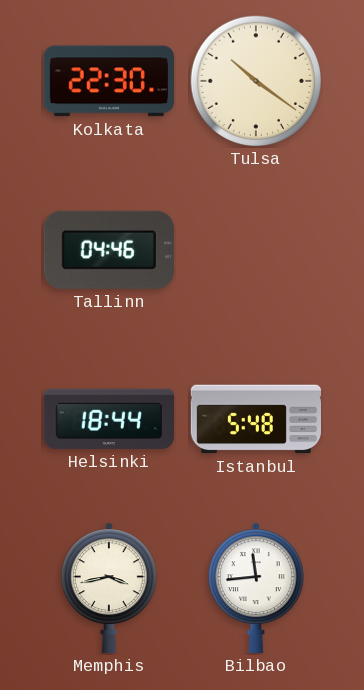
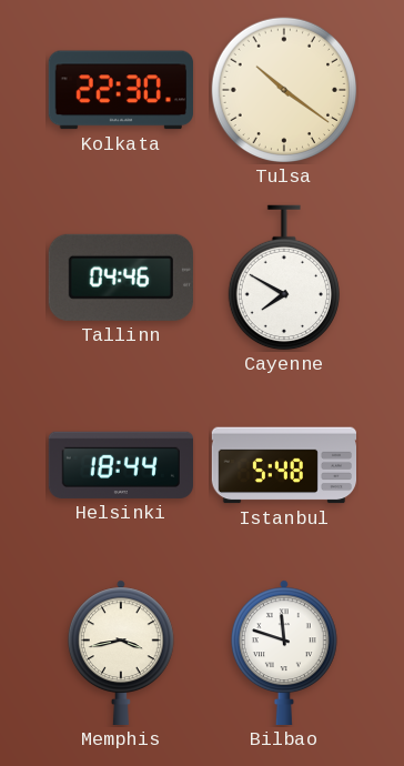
Cayenne: none -> 7:50
Bilbao: 11:44 -> 11:48
